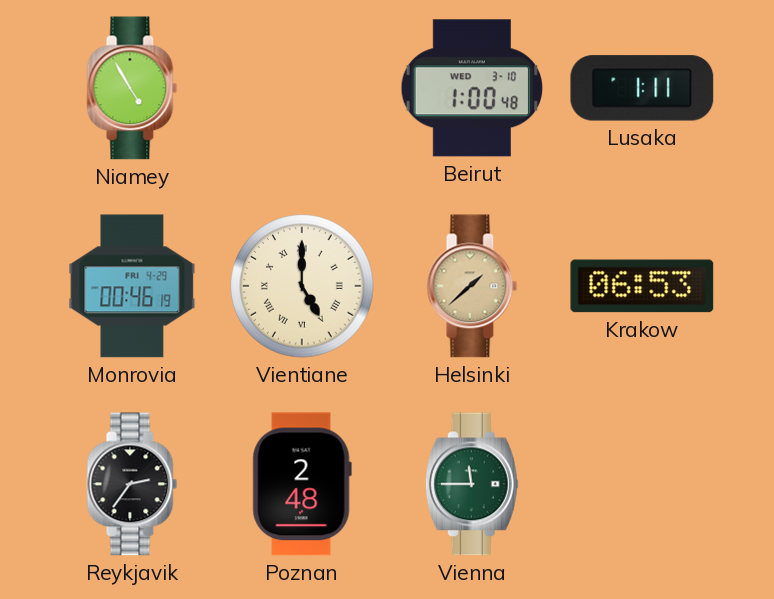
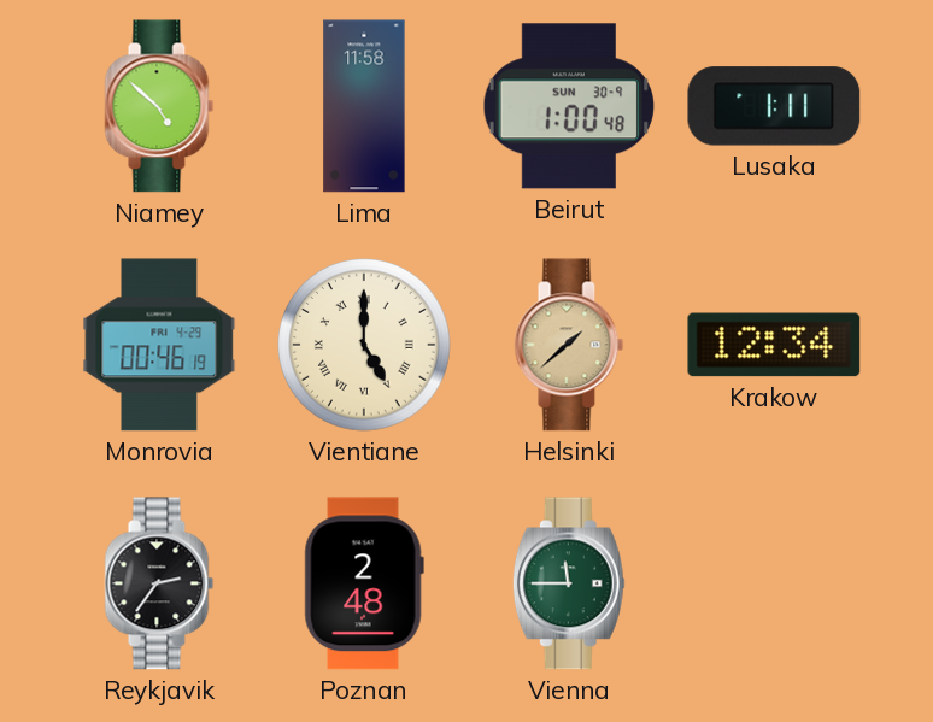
Niamey: 4:55 -> 4:52
Lima: none -> 11:58
Beirut date: WED 3-10 -> SUN 30-9
Krakow: 06:53 -> 12:34
